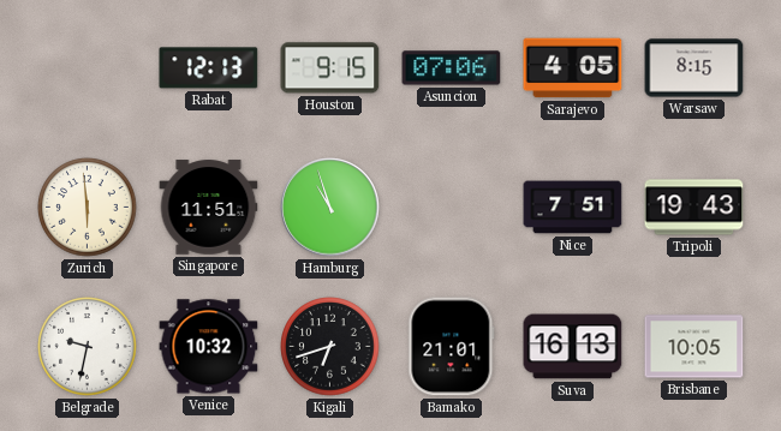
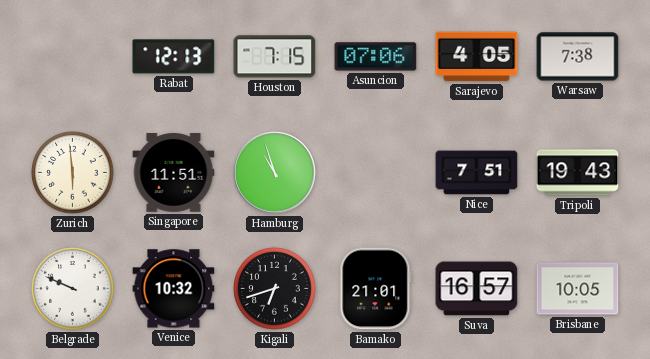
Houston: 9:15 -> 7:15
Warsaw: 8:15 -> 7:38
Belgrade: 9:32 -> 9:49
Suva: 16:13 -> 16:57
